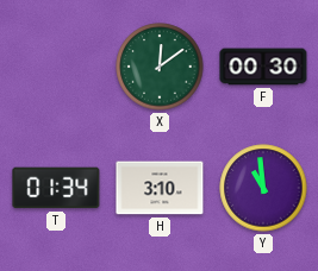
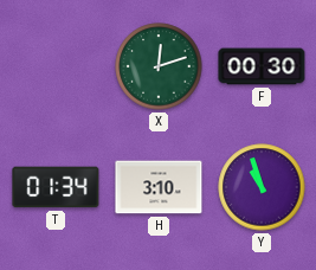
X: 12:09 -> 12:12
Y: 10:59 -> 10:57
